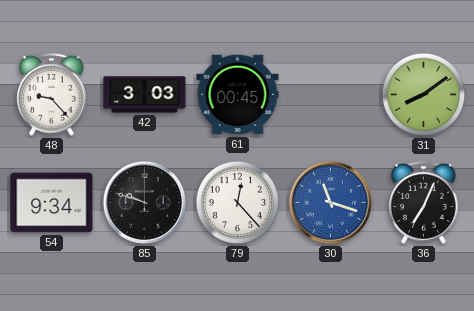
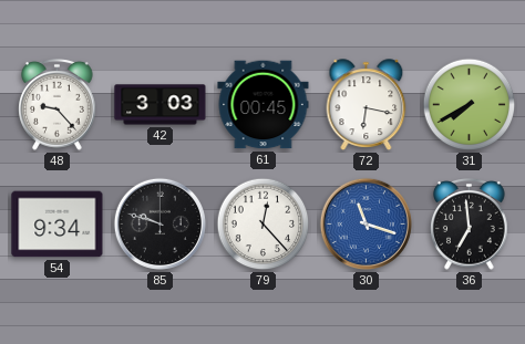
72: none -> 6:17
31: 8:09 -> 7:40
36: 7:04 -> 6:59
